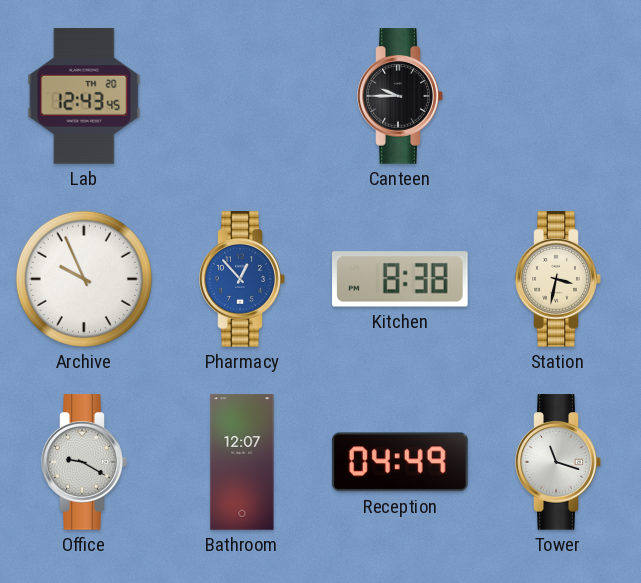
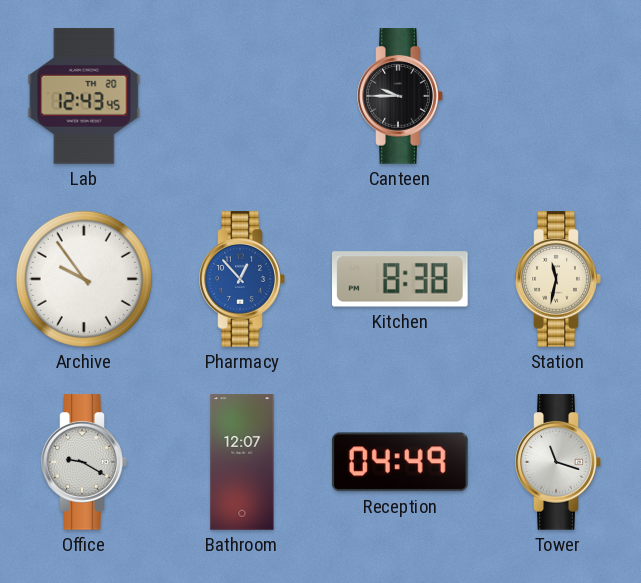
Archive: 9:56 -> 9:54
Station: 3:32 -> 11:32
